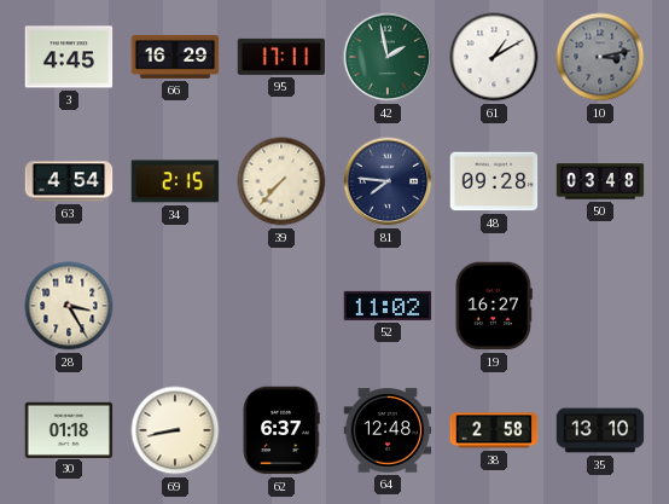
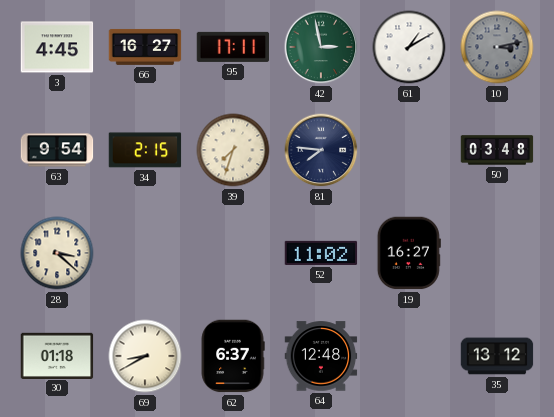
66: 16:29 -> 16:27
42: 1:58 -> 2:58
63: 4:54 -> 9:54
39: 7:37 -> 7:33
48: 09:28 -> none
28: 3:25 -> 3:22
69: 8:43 -> 8:40
38: 2:58 -> none
35: 13:10 -> 13:12
